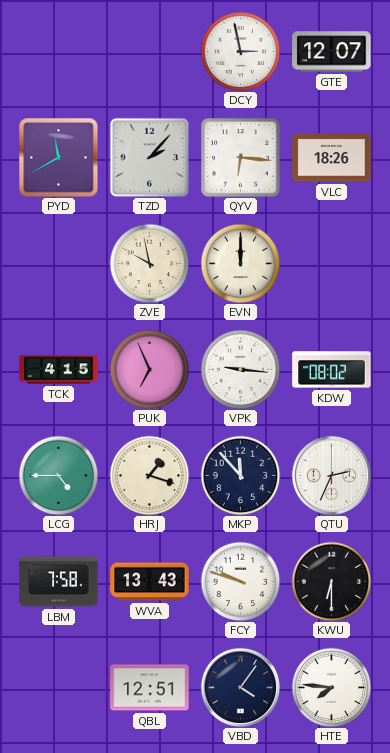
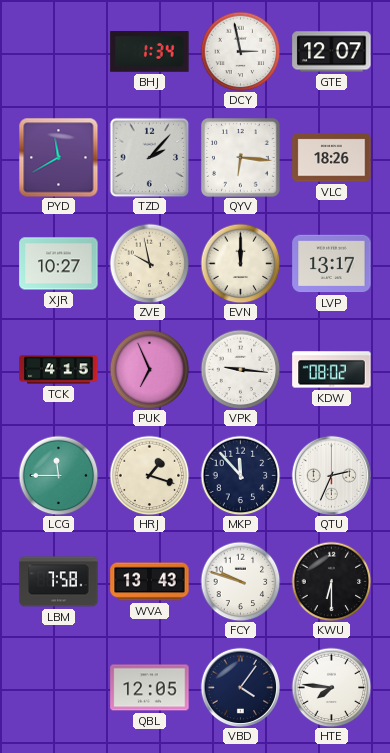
BHJ: none -> 1:34
XJR: none -> 10:27
LVP: none -> 13:17
LCG: 4:45 -> 11:45
QBL: 12:51 -> 12:05
